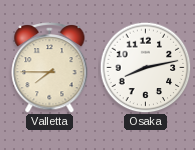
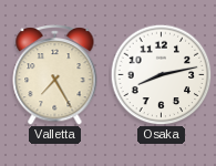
Valletta: 7:45 -> 7:25
